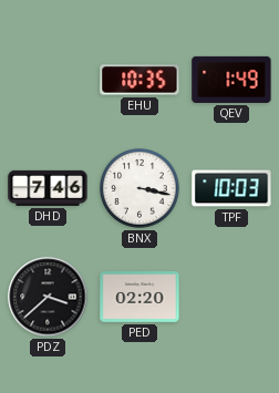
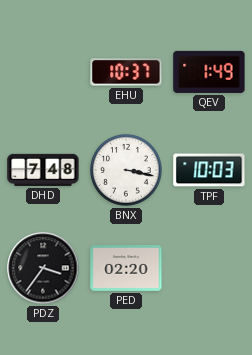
EHU: 10:35 -> 10:37
DHD: 7:46 -> 7:48
PDZ: 3:38 -> 3:36
